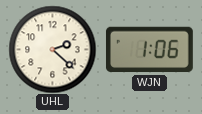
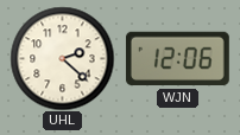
WJN: 1:06 -> 12:06
